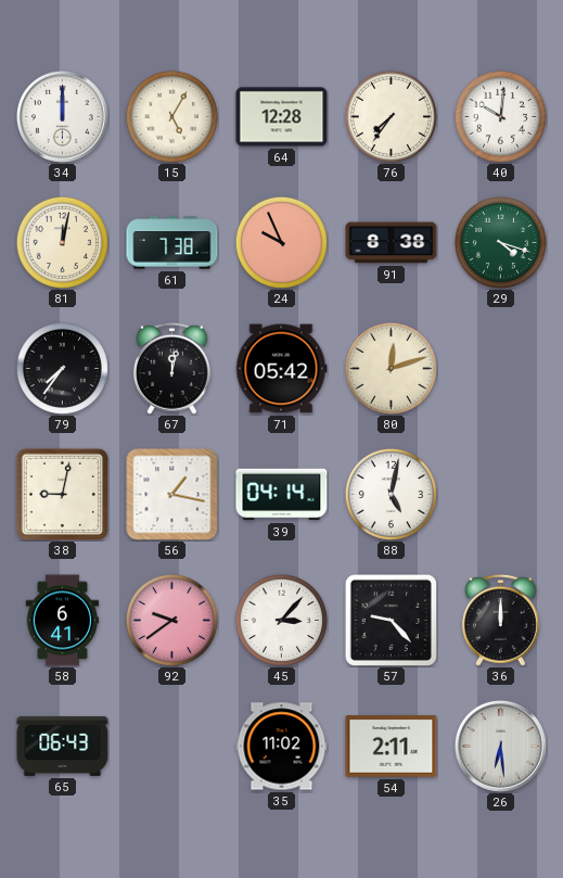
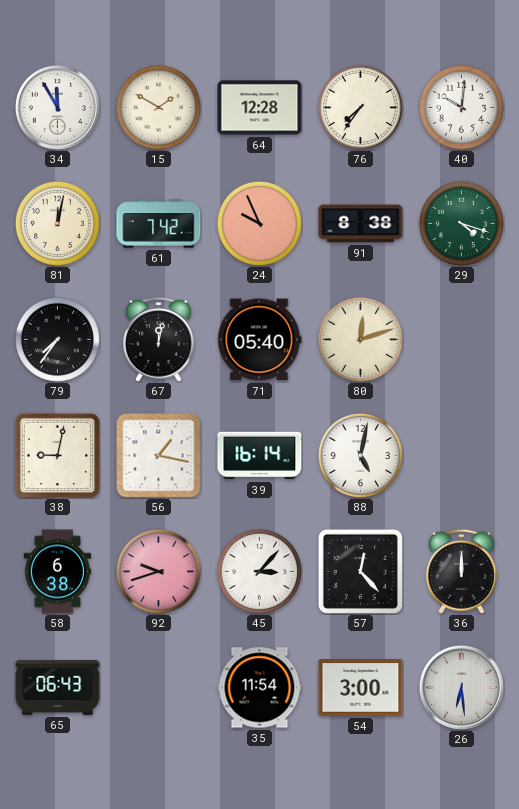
34: 12:00 -> 11:55
15: 5:05 -> 1:50
61: 7:38 -> 7:42
71: 05:42 -> 05:40
39: 04:14 -> 16:14
58: 6:41 -> 6:38
92: 9:39 -> 9:42
57: 9:23 -> 12:23
35: 11:02 -> 11:54
54: 2:11 -> 3:00
